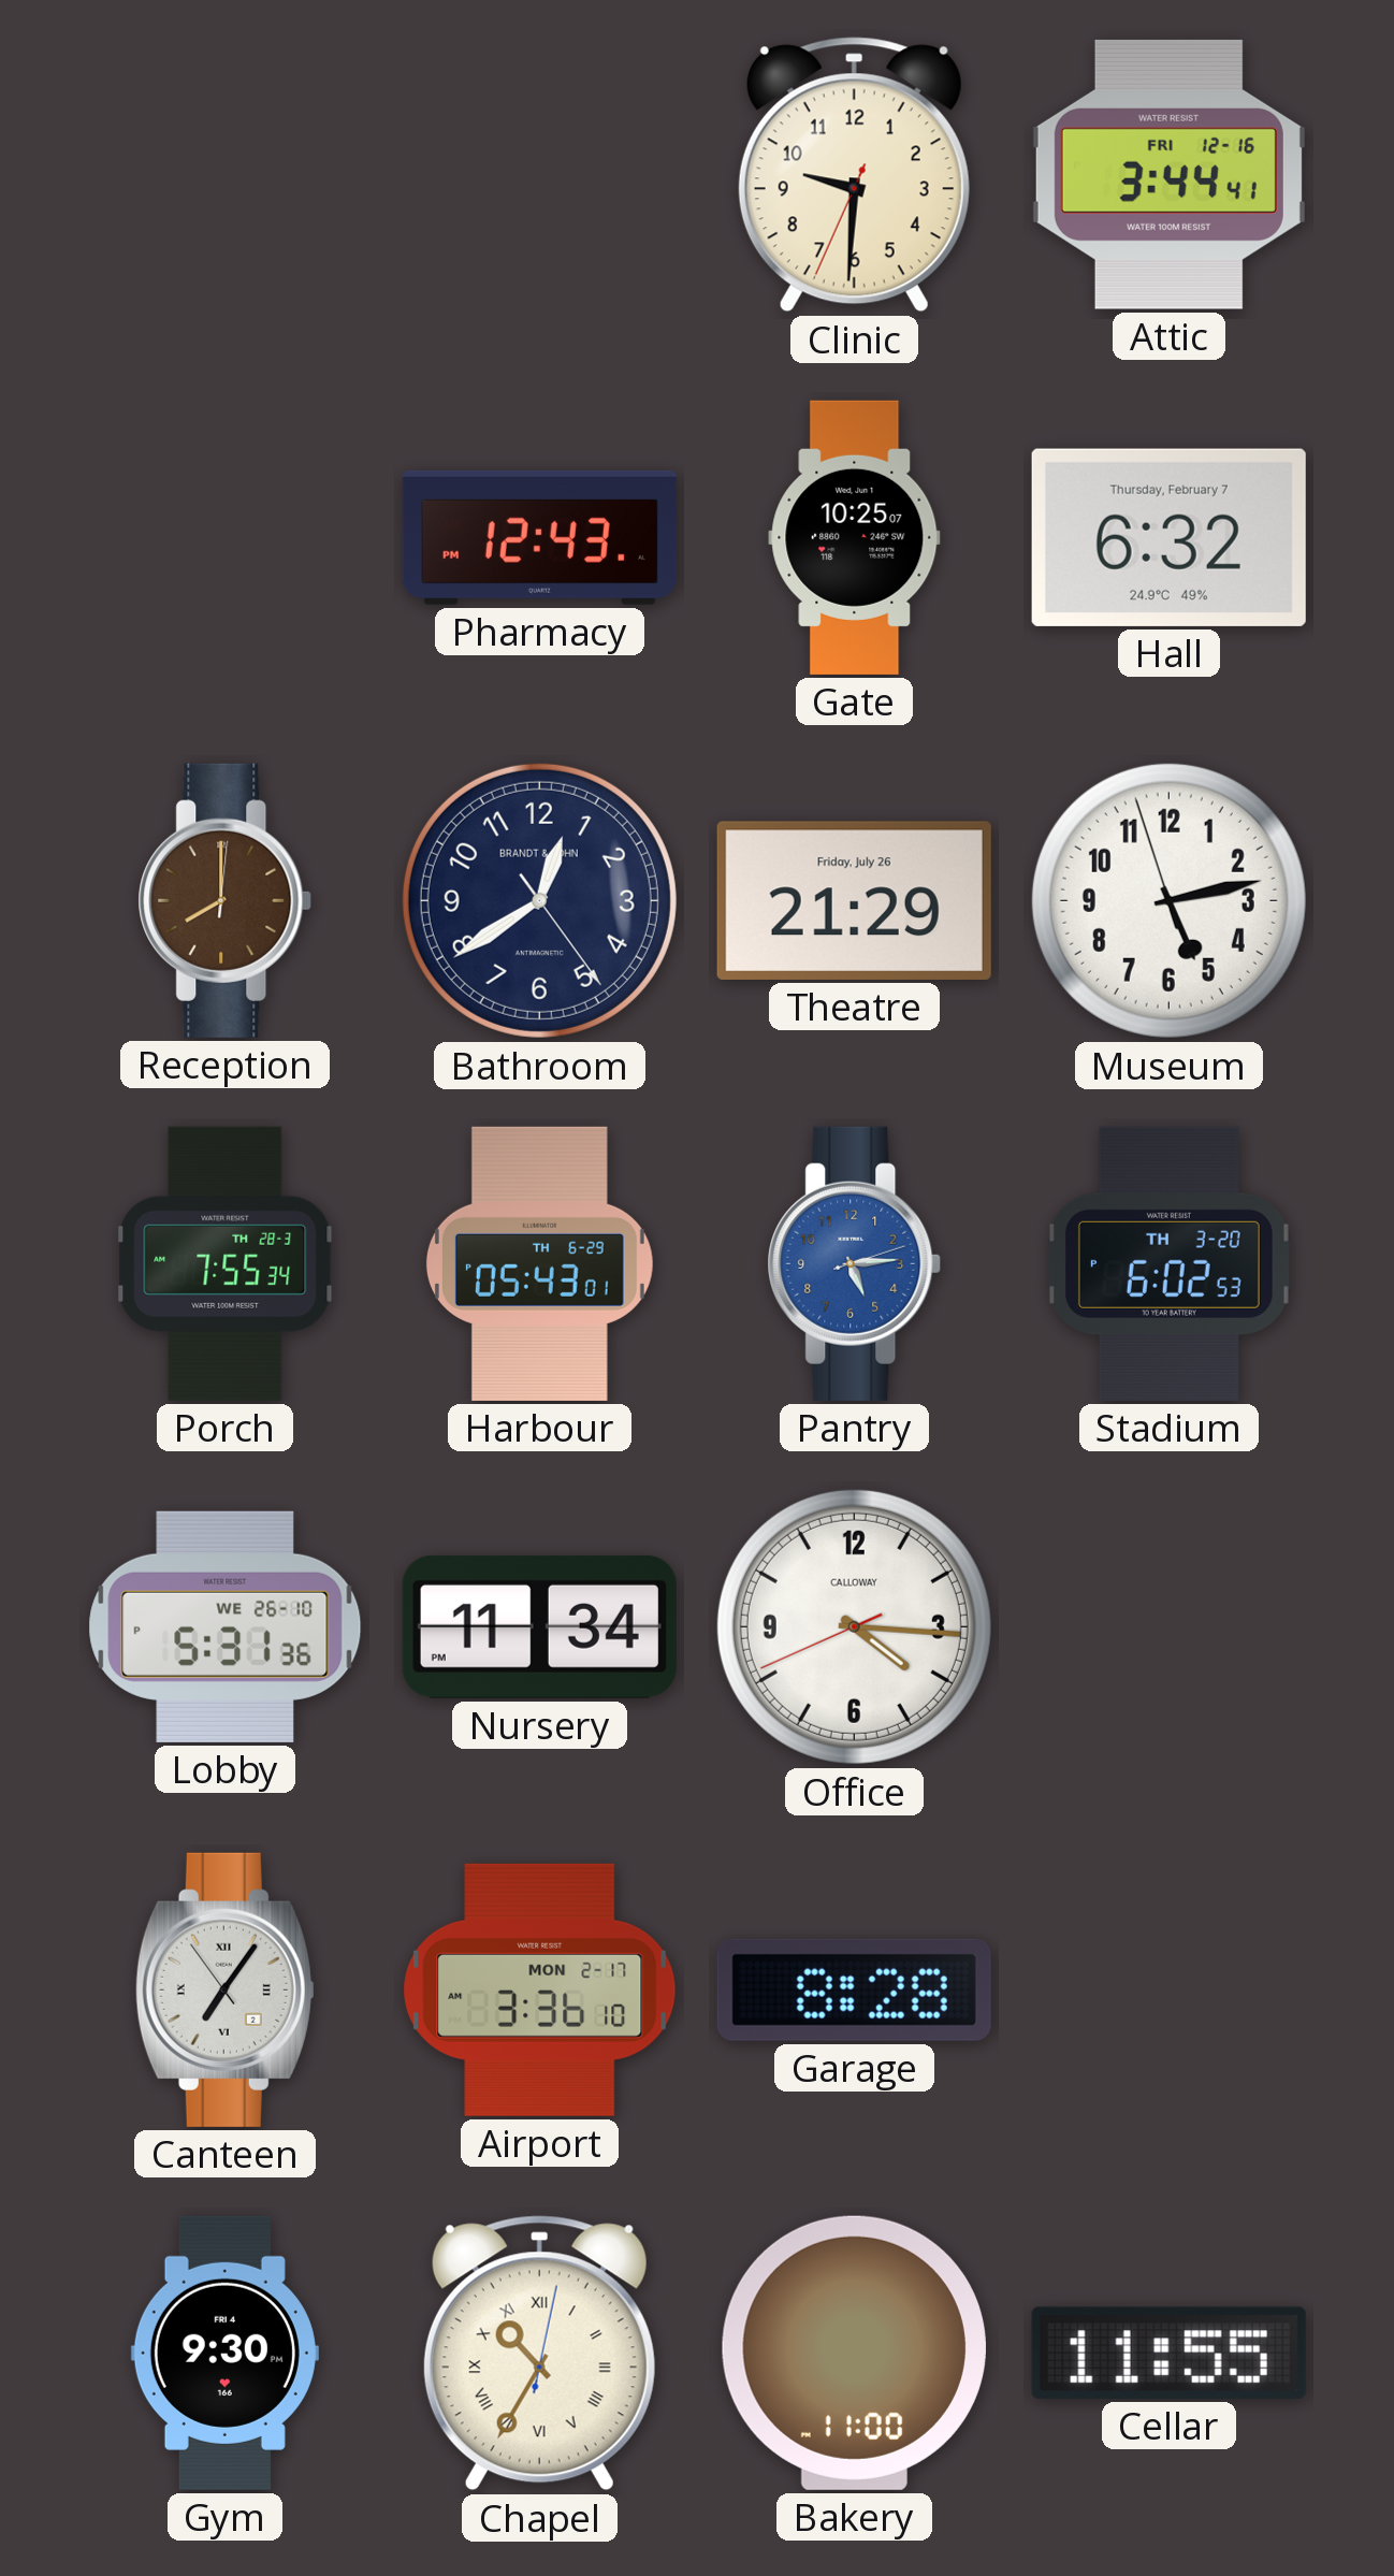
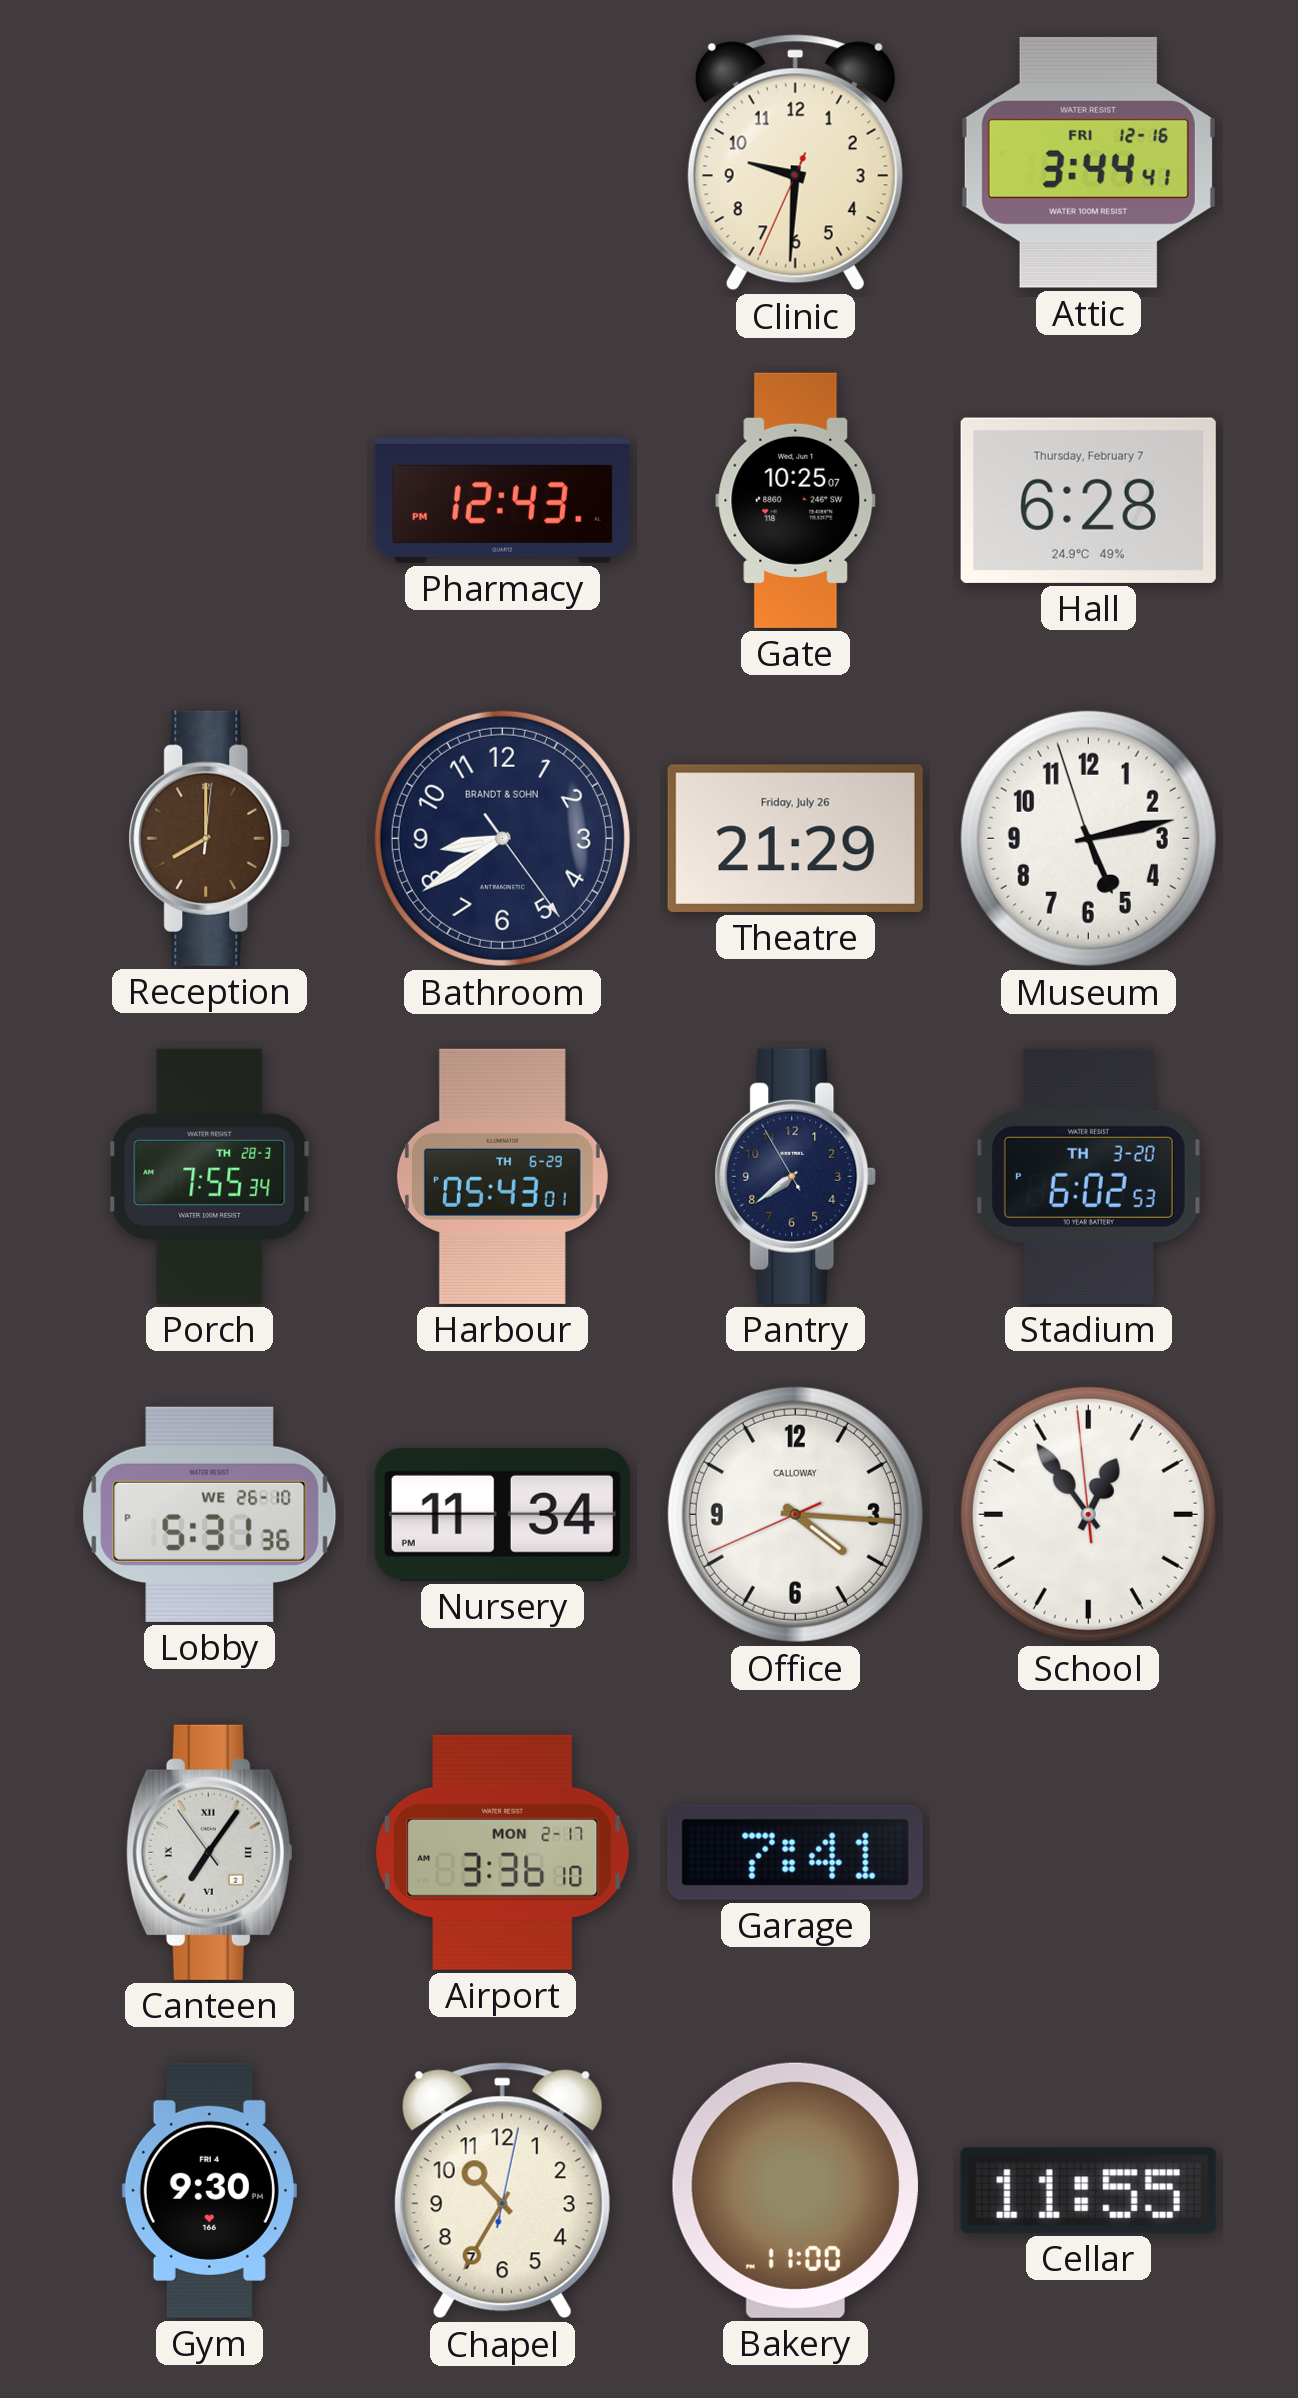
Hall: 6:32 -> 6:28
Bathroom: 12:39 -> 8:39
Pantry: 5:14 -> 7:38
Pantry dial: blue -> navy
School: none -> 12:53
Garage: 8:28 -> 7:41
Chapel numerals: Roman -> Arabic
